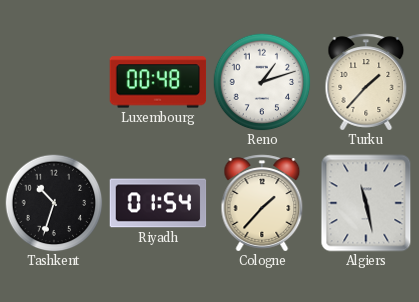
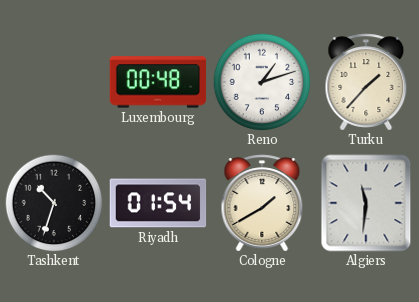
Cologne: 1:37 -> 1:40
Algiers: 11:28 -> 11:31
